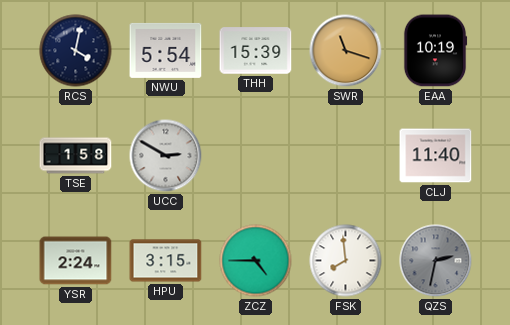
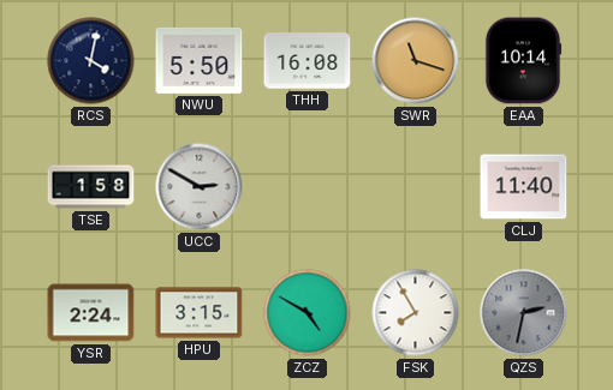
NWU: 5:54 -> 5:50
THH: 15:39 -> 16:08
EAA: 10:19 -> 10:14
ZCZ: 4:45 -> 4:50
FSK: 7:59 -> 7:55
